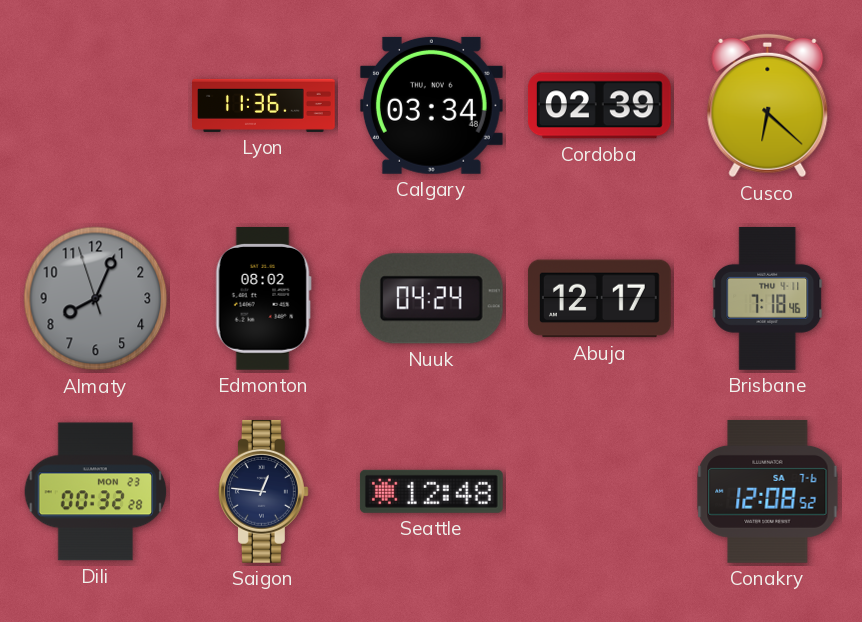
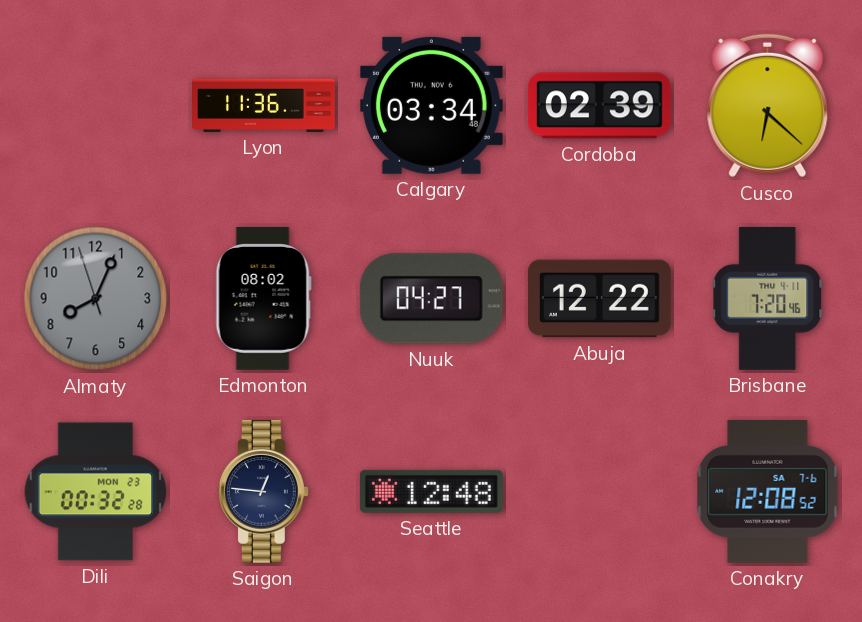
Nuuk: 04:24 -> 04:27
Abuja: 12:17 -> 12:22
Brisbane: 7:18 -> 7:20
